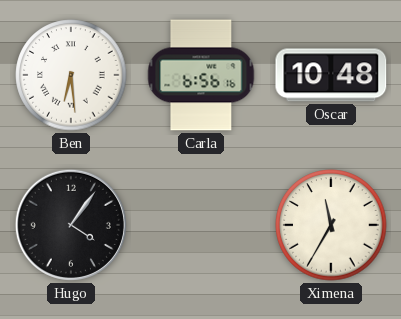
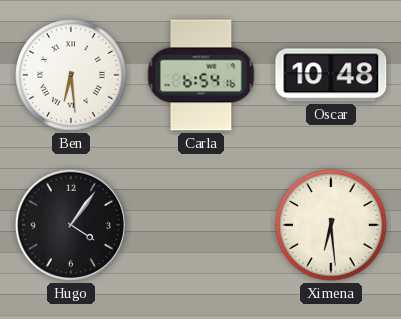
Carla: 6:56 -> 6:54
Ximena: 11:35 -> 6:29
